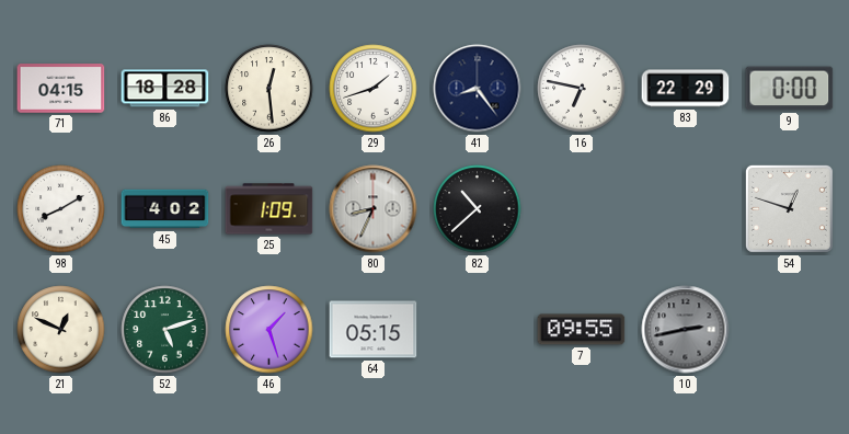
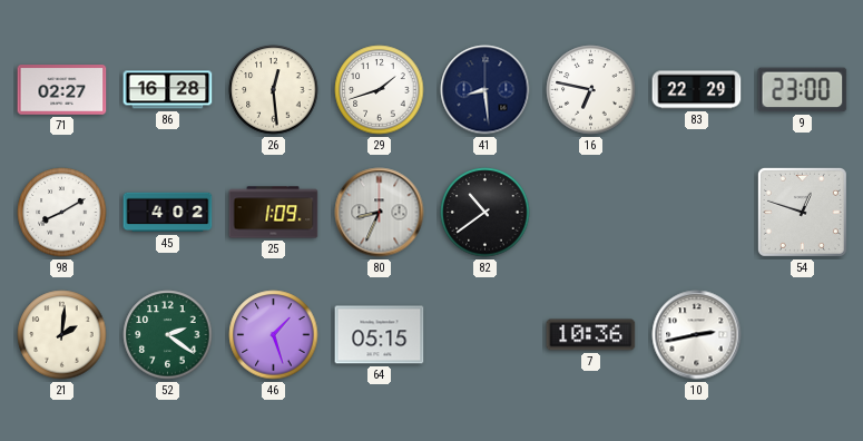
71: 04:15 -> 02:27
86: 18:28 -> 16:28
41: 8:24 -> 8:29
9: 0:00 -> 23:00
82: 10:38 -> 10:39
21: 12:49 -> 2:01
52: 5:12 -> 2:21
7: 09:55 -> 10:36
10 dial: grey -> white
